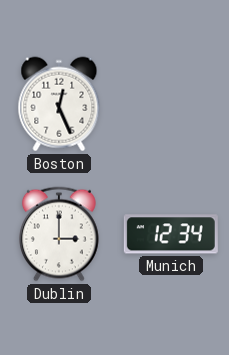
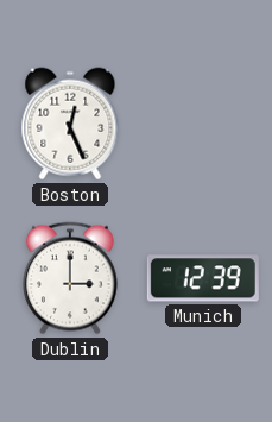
Munich: 12:34 -> 12:39
